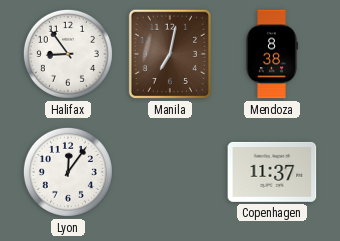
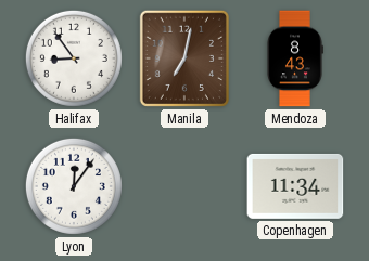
Mendoza: 8:38 -> 8:43
Copenhagen: 11:37 -> 11:34
